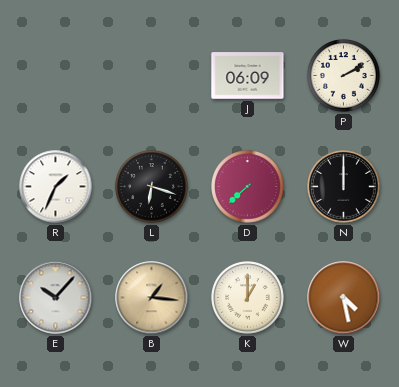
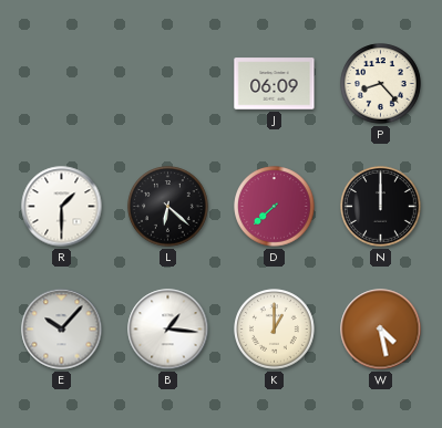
P: 2:10 -> 8:23
R: 1:34 -> 1:30
L: 6:18 -> 6:22
B dial: champagne -> white
